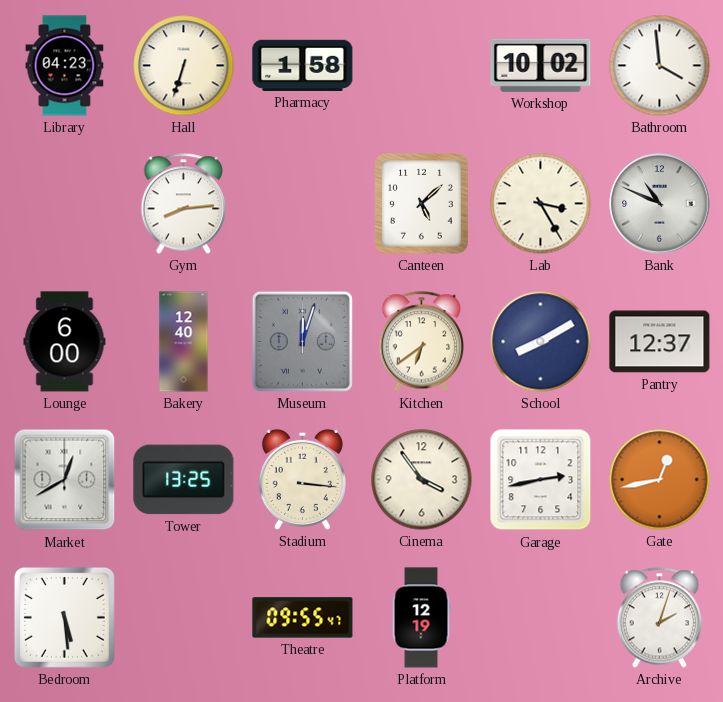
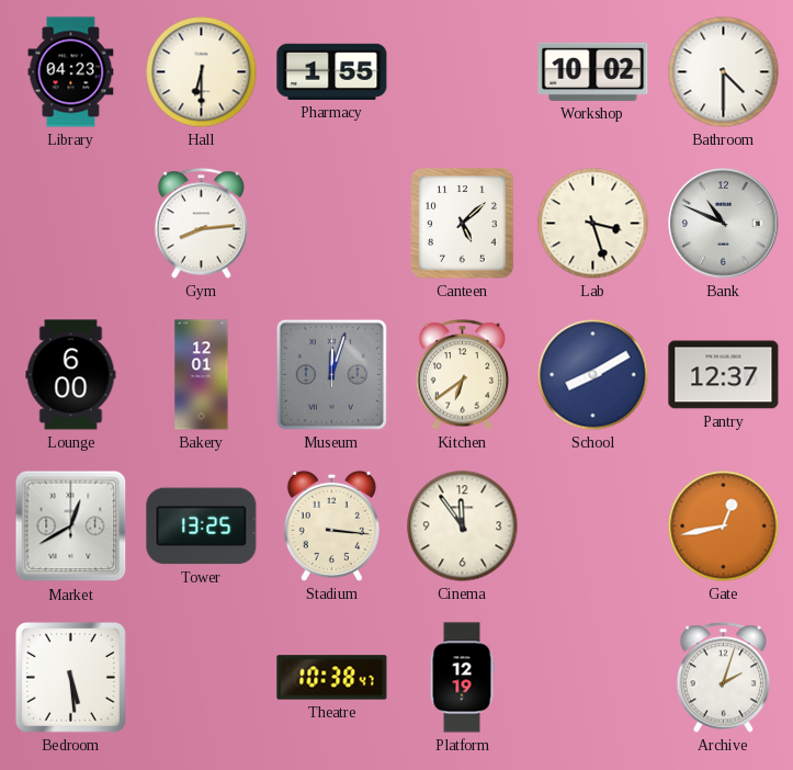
Hall: 6:33 -> 6:30
Pharmacy: 1:58 -> 1:55
Bathroom: 3:59 -> 4:30
Lab: 3:25 -> 3:27
Bakery: 12:40 -> 12:01
Cinema: 3:54 -> 11:54
Garage: 2:43 -> none
Theatre: 09:55 -> 10:38
